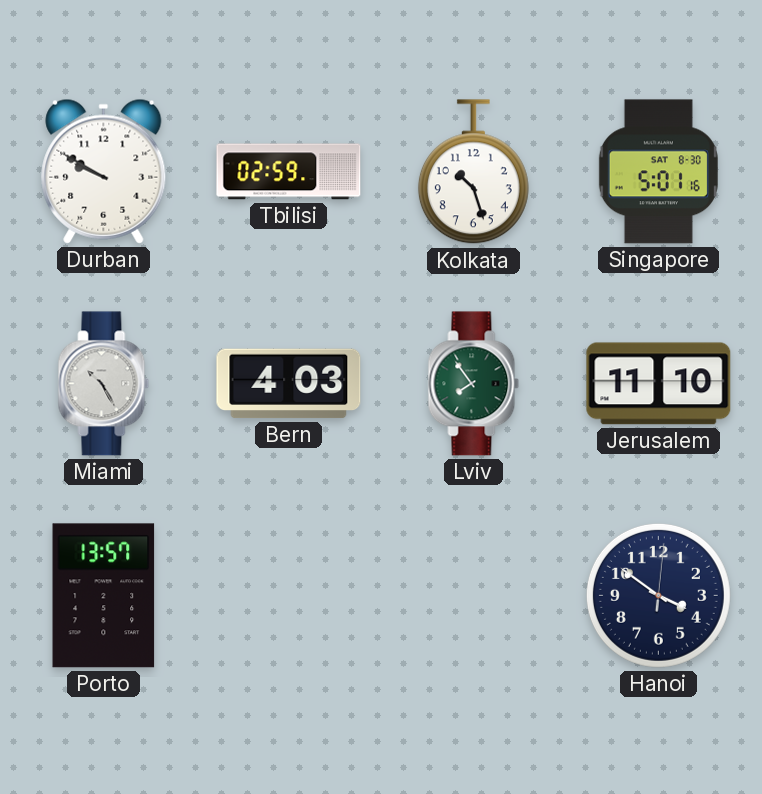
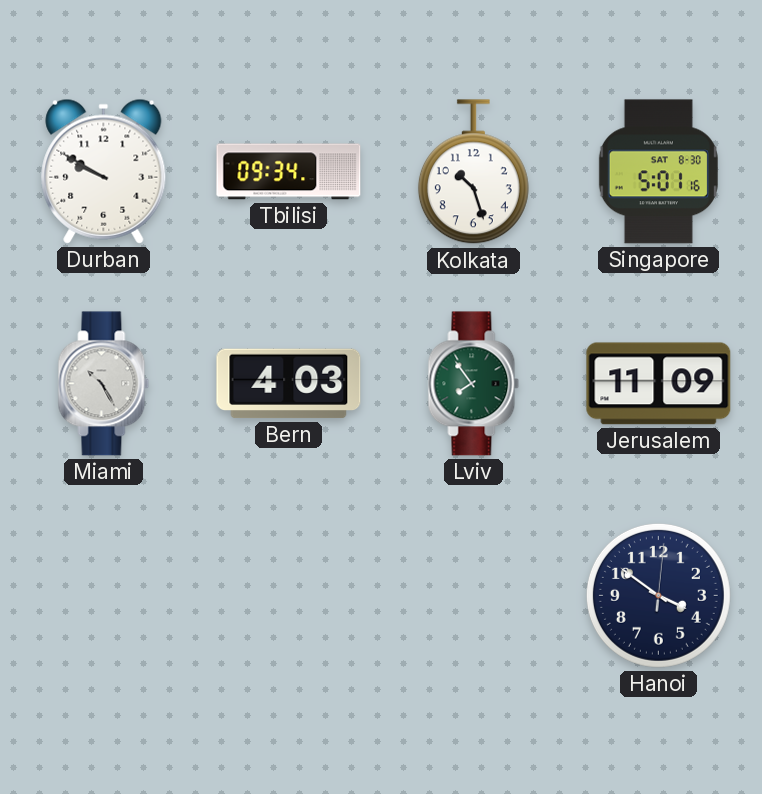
Tbilisi: 02:59 -> 09:34
Jerusalem: 11:10 -> 11:09
Porto: 13:57 -> none
